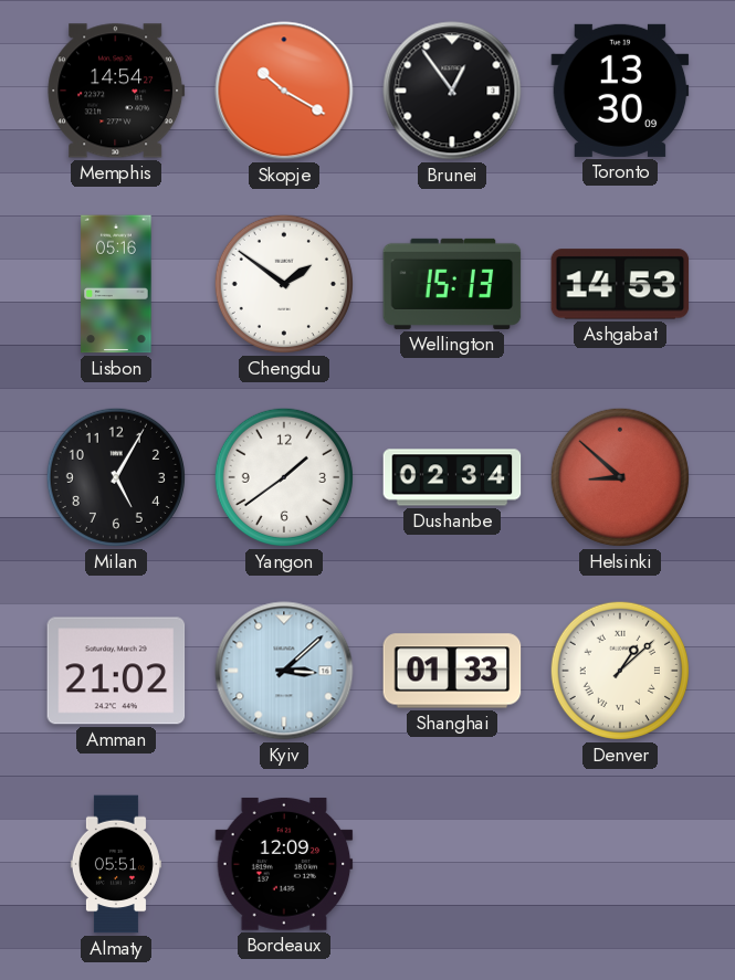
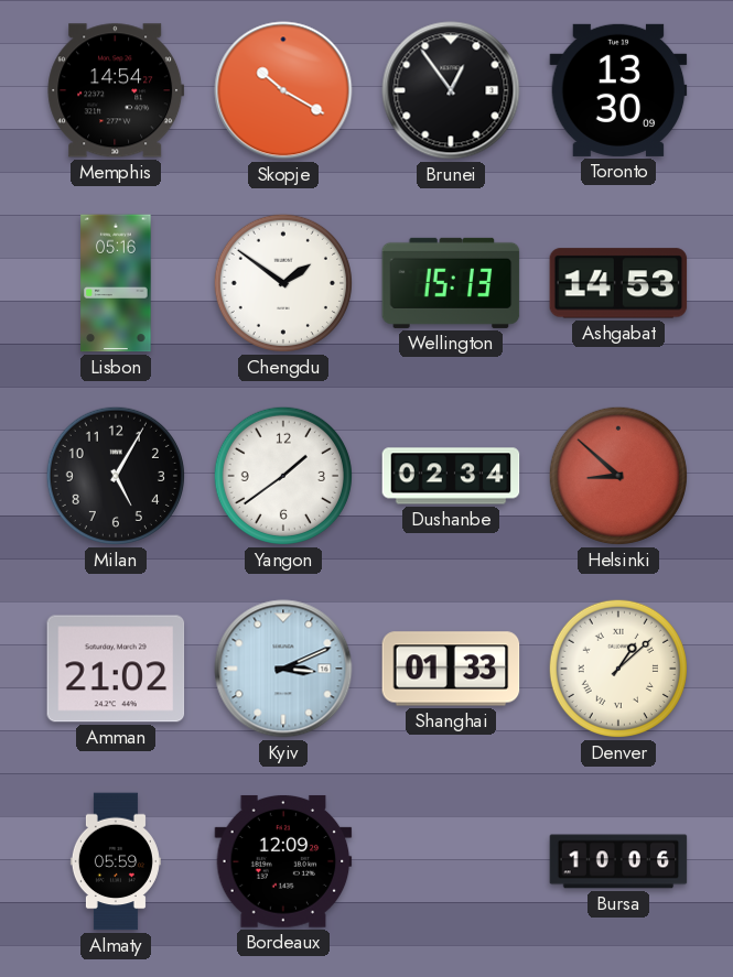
Kyiv: 3:08 -> 3:11
Almaty: 05:51 -> 05:59
Bursa: none -> 10:06
